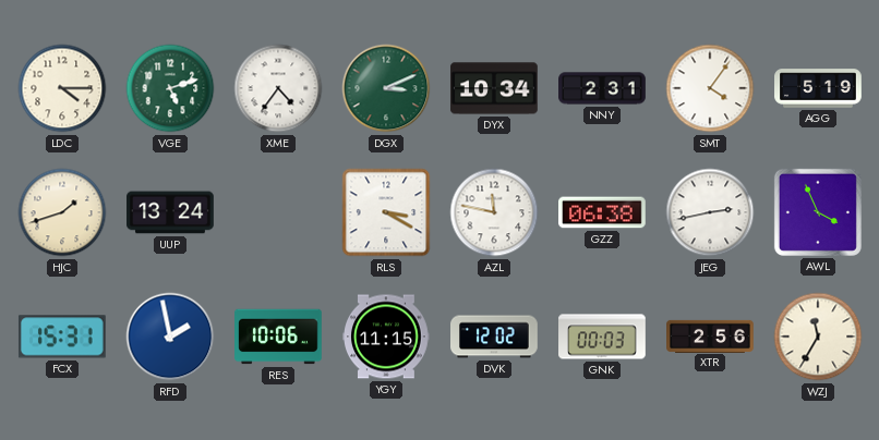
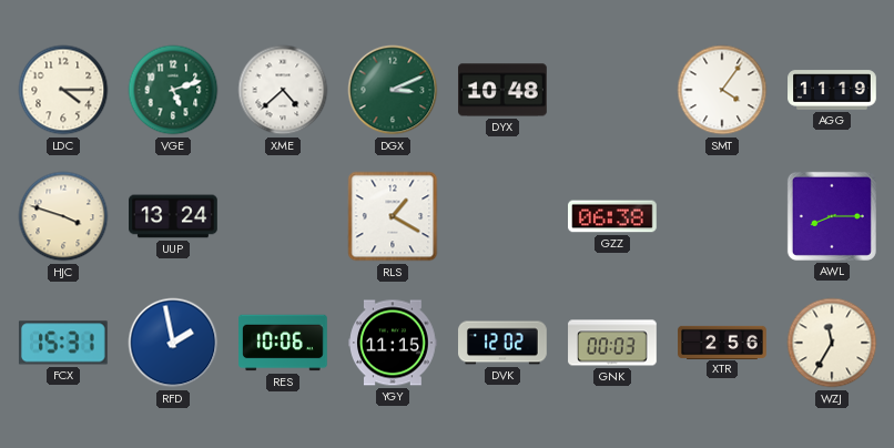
XME: 4:36 -> 4:38
DYX: 10:34 -> 10:48
NNY: 2:31 -> none
AGG: 5:19 -> 11:19
HJC: 1:42 -> 3:48
RLS: 3:20 -> 1:20
AZL: 11:47 -> none
JEG: 2:43 -> none
AWL: 3:56 -> 8:15
